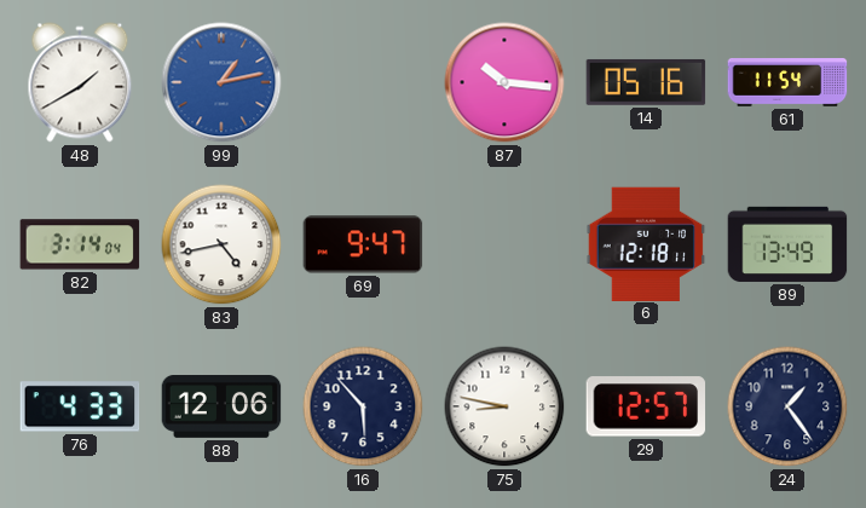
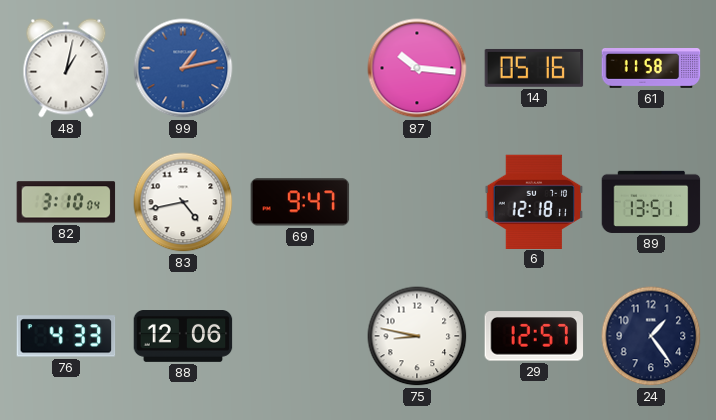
48: 1:40 -> 1:02
61: 11:54 -> 11:58
82: 3:14 -> 3:10
89: 13:49 -> 13:51
16: 5:53 -> none
